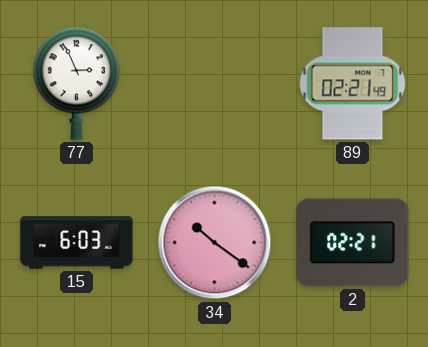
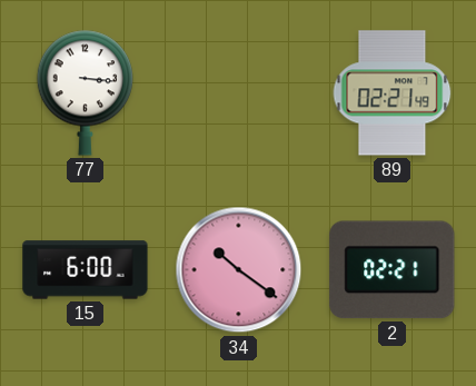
77: 2:56 -> 3:16
15: 6:03 -> 6:00
